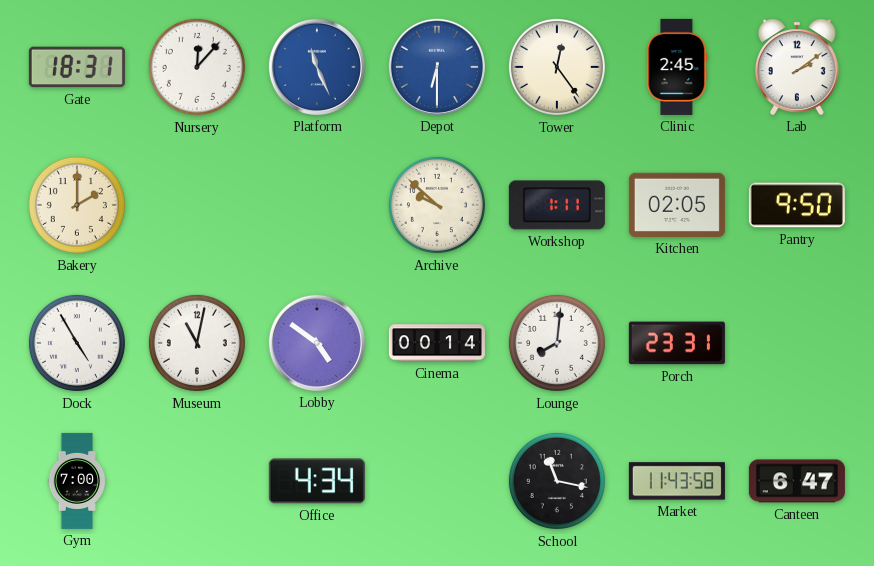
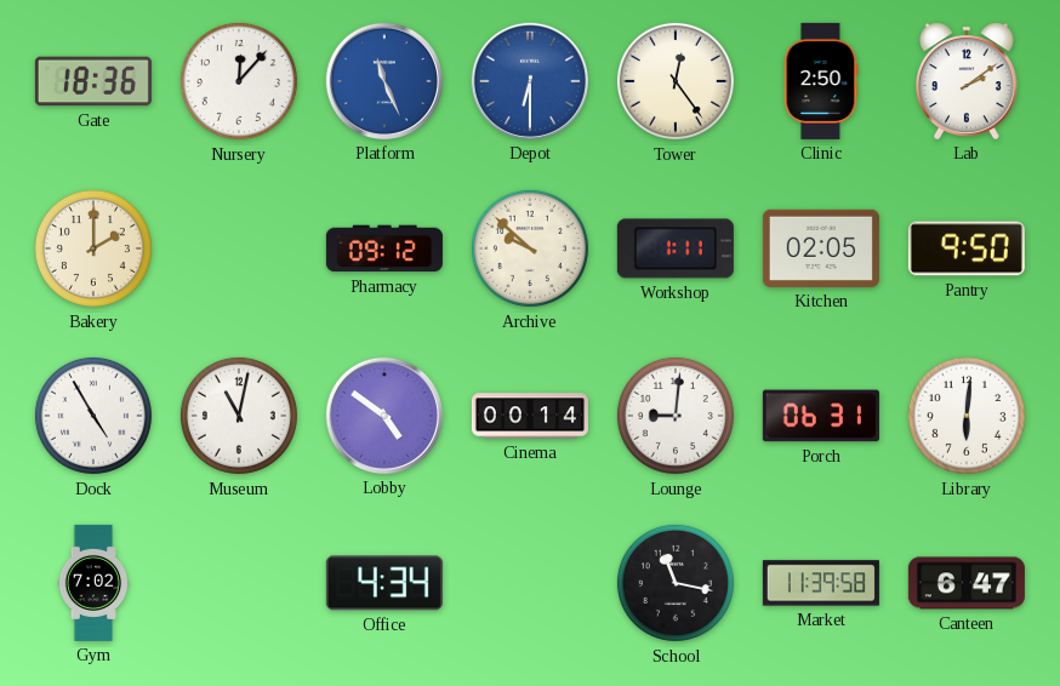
Gate: 18:31 -> 18:36
Clinic: 2:45 -> 2:50
Pharmacy: none -> 09:12
Lounge: 8:01 -> 9:01
Porch: 23:31 -> 06:31
Library: none -> 6:01
Gym: 7:00 -> 7:02
Market: 11:43 -> 11:39
